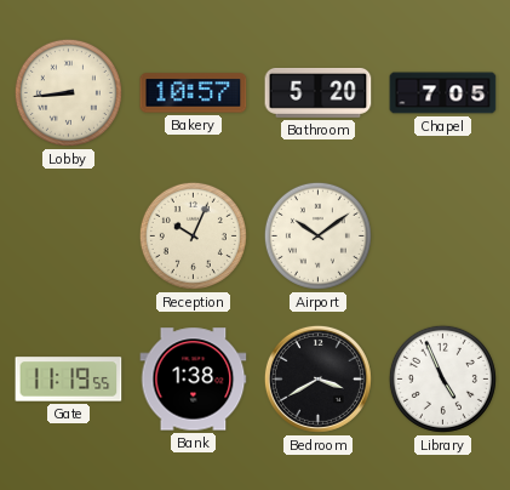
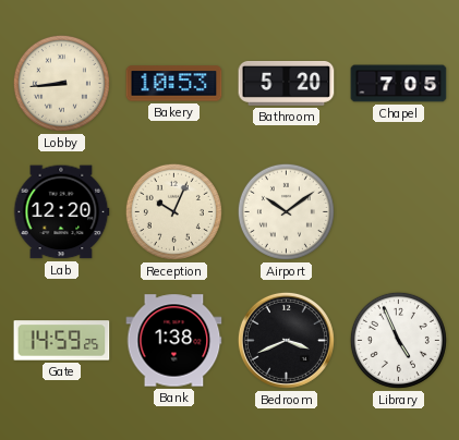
Bakery: 10:57 -> 10:53
Lab: none -> 12:20
Gate: 11:19 -> 14:59
Bedroom: 3:40 -> 3:41
